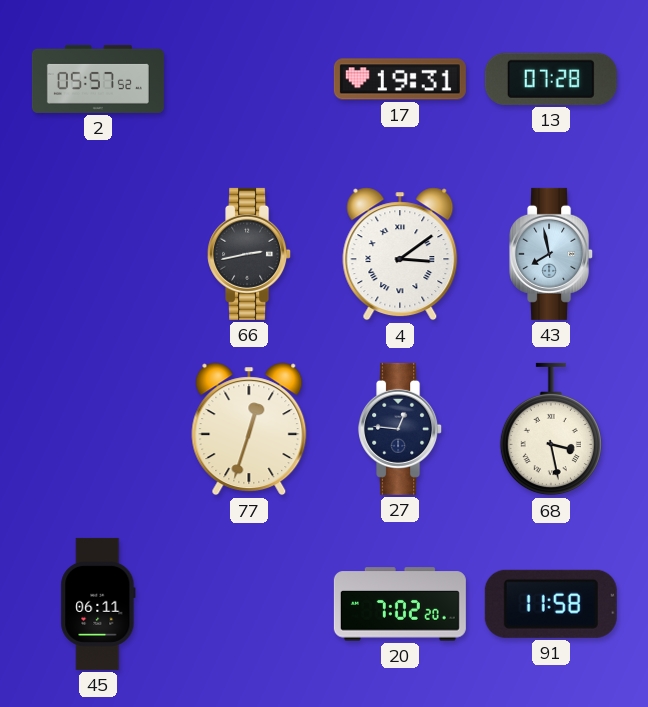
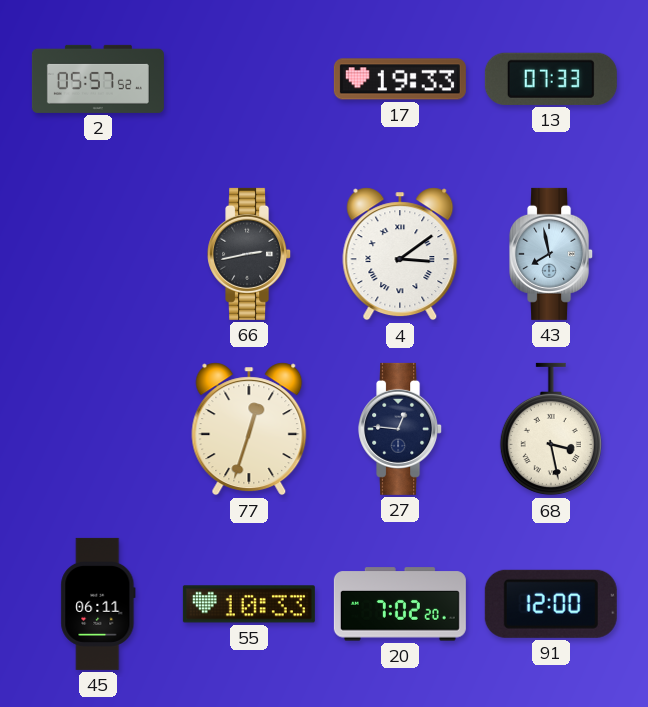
17: 19:31 -> 19:33
13: 07:28 -> 07:33
55: none -> 10:33
91: 11:58 -> 12:00
